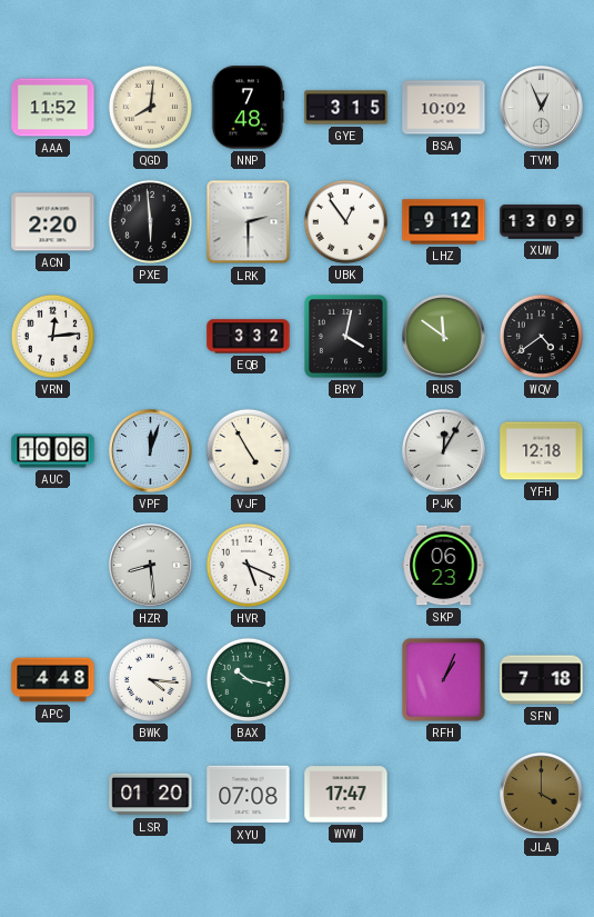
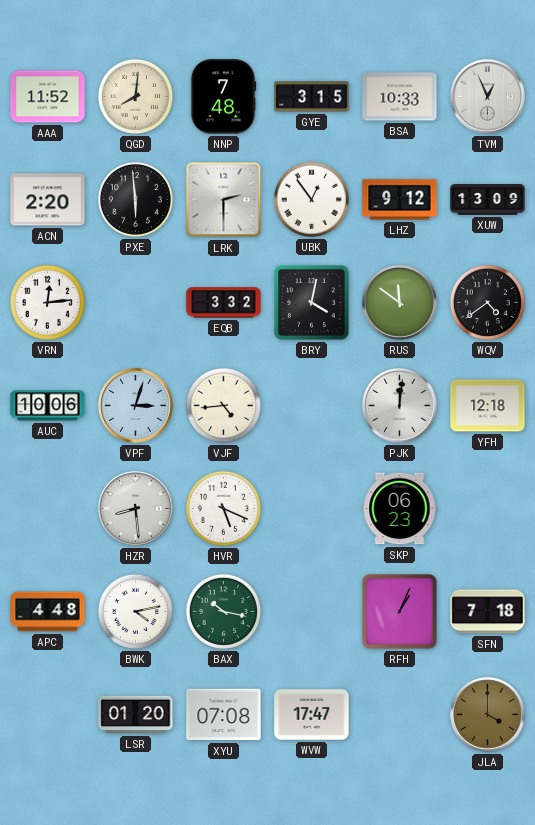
BSA: 10:02 -> 10:33
VPF: 12:03 -> 3:03
VJF: 4:55 -> 4:44
PJK: 12:05 -> 12:01
BWK: 4:16 -> 4:13
